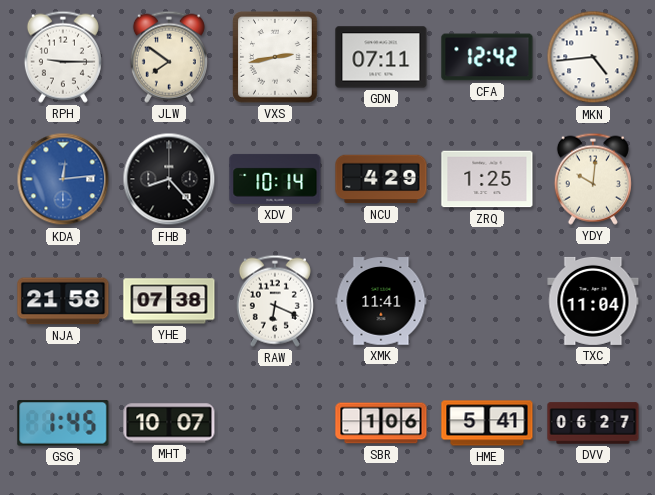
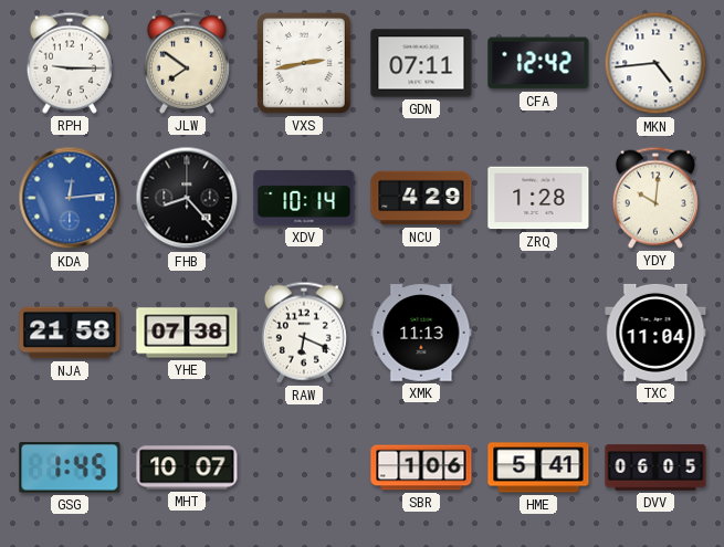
ZRQ: 1:25 -> 1:28
XMK: 11:41 -> 11:13
DVV: 06:27 -> 06:05
